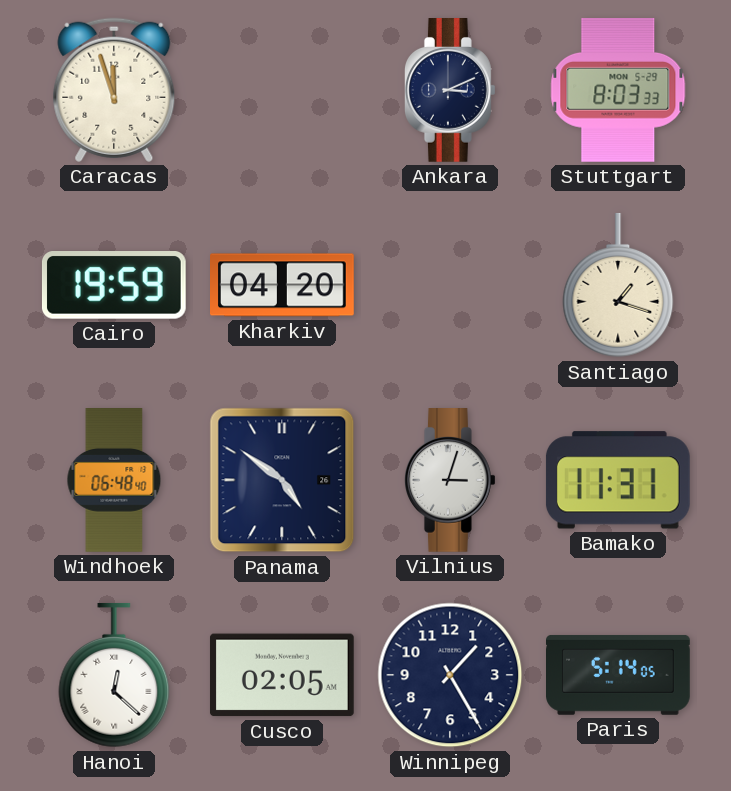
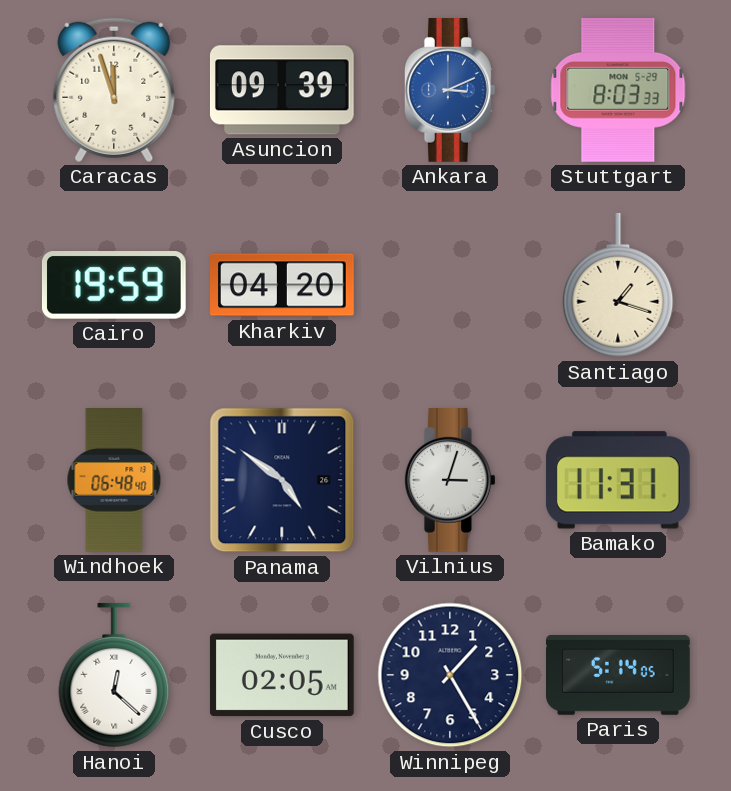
Asuncion: none -> 09:39
Ankara dial: navy -> blue
